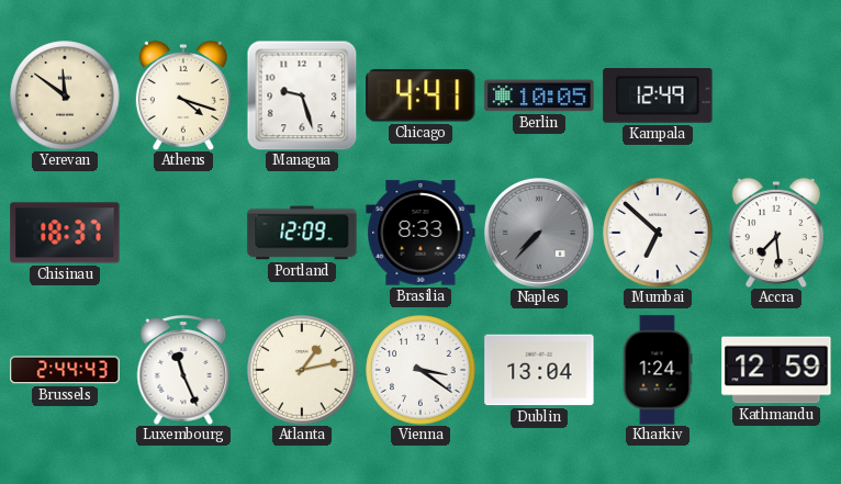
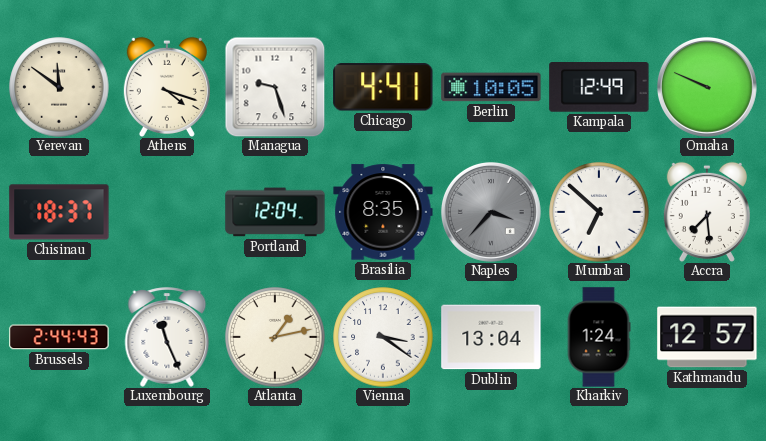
Omaha: none -> 9:49
Portland: 12:09 -> 12:04
Brasilia: 8:33 -> 8:35
Naples: 7:37 -> 3:37
Kathmandu: 12:59 -> 12:57
